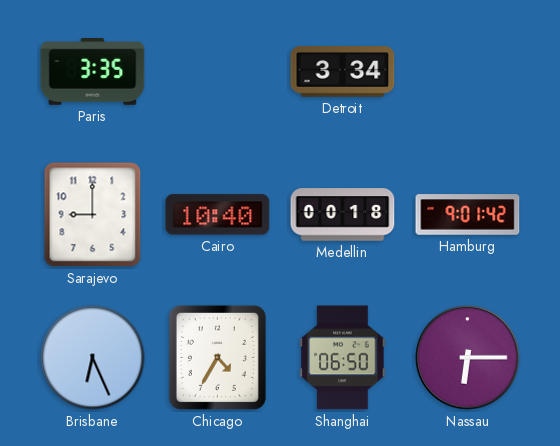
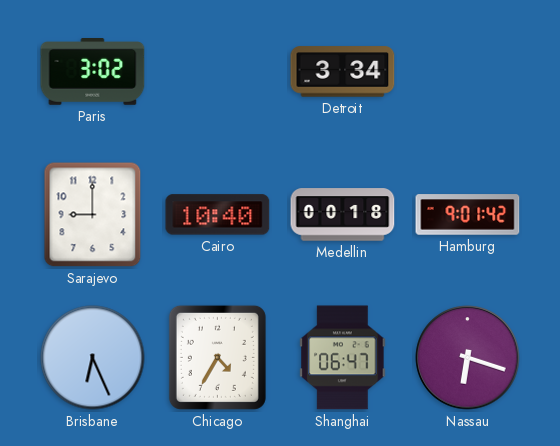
Paris: 3:35 -> 3:02
Shanghai: 06:50 -> 06:47
Nassau: 6:15 -> 6:18
